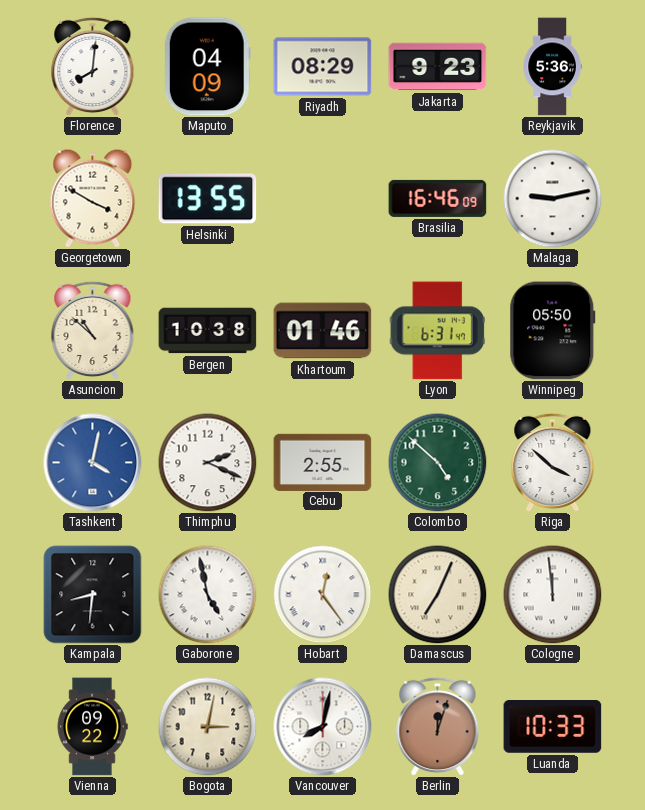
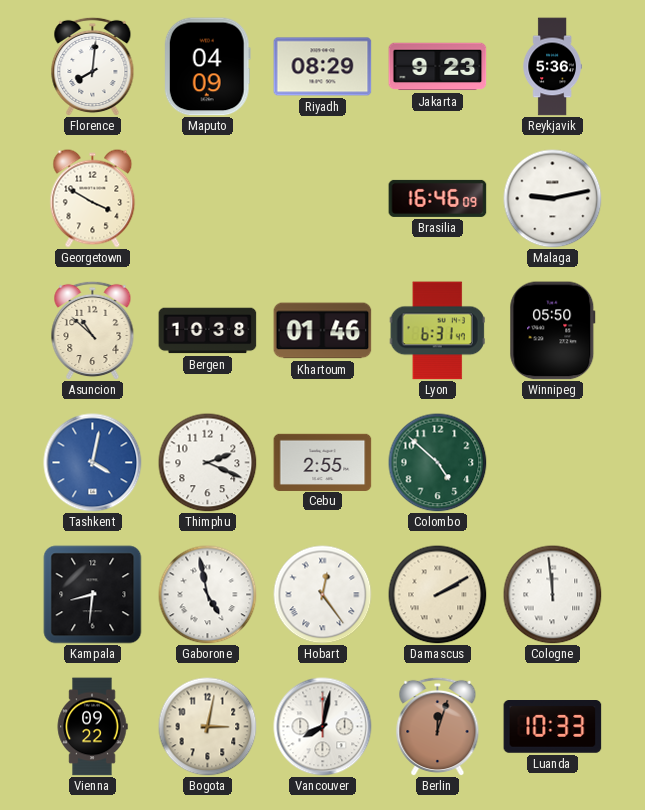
Helsinki: 13:55 -> none
Riga: 3:52 -> none
Damascus: 7:04 -> 2:10
